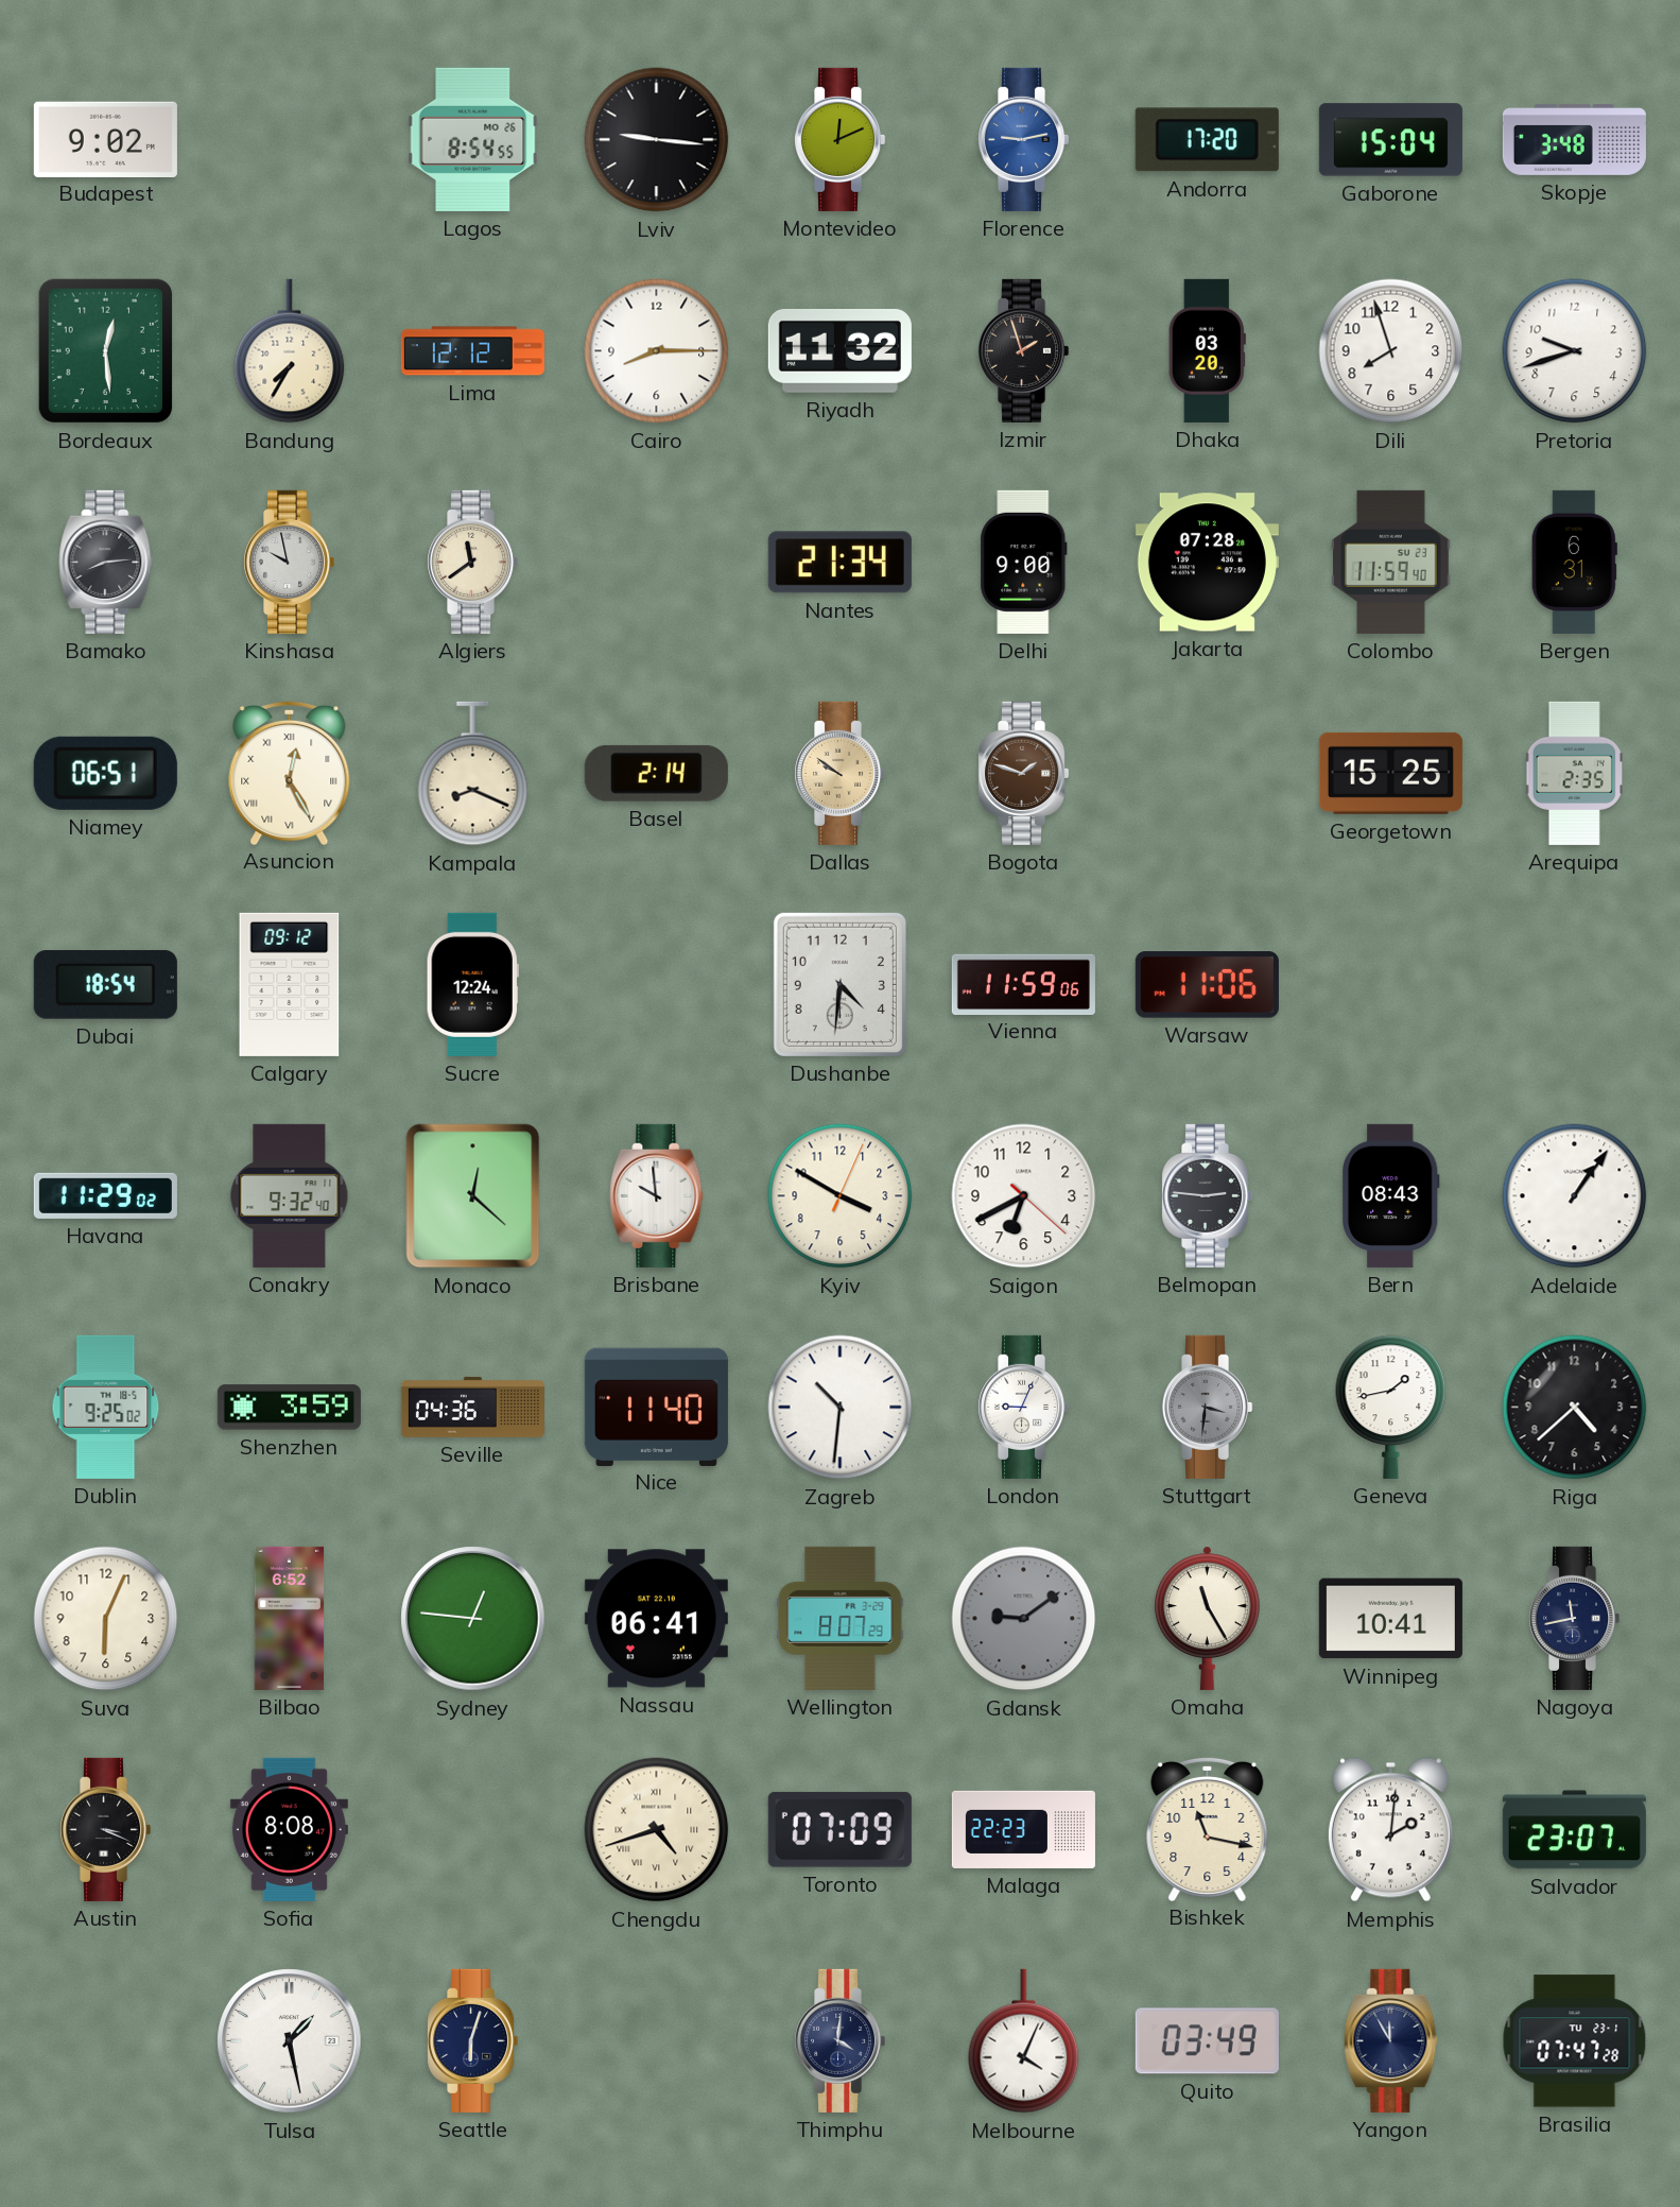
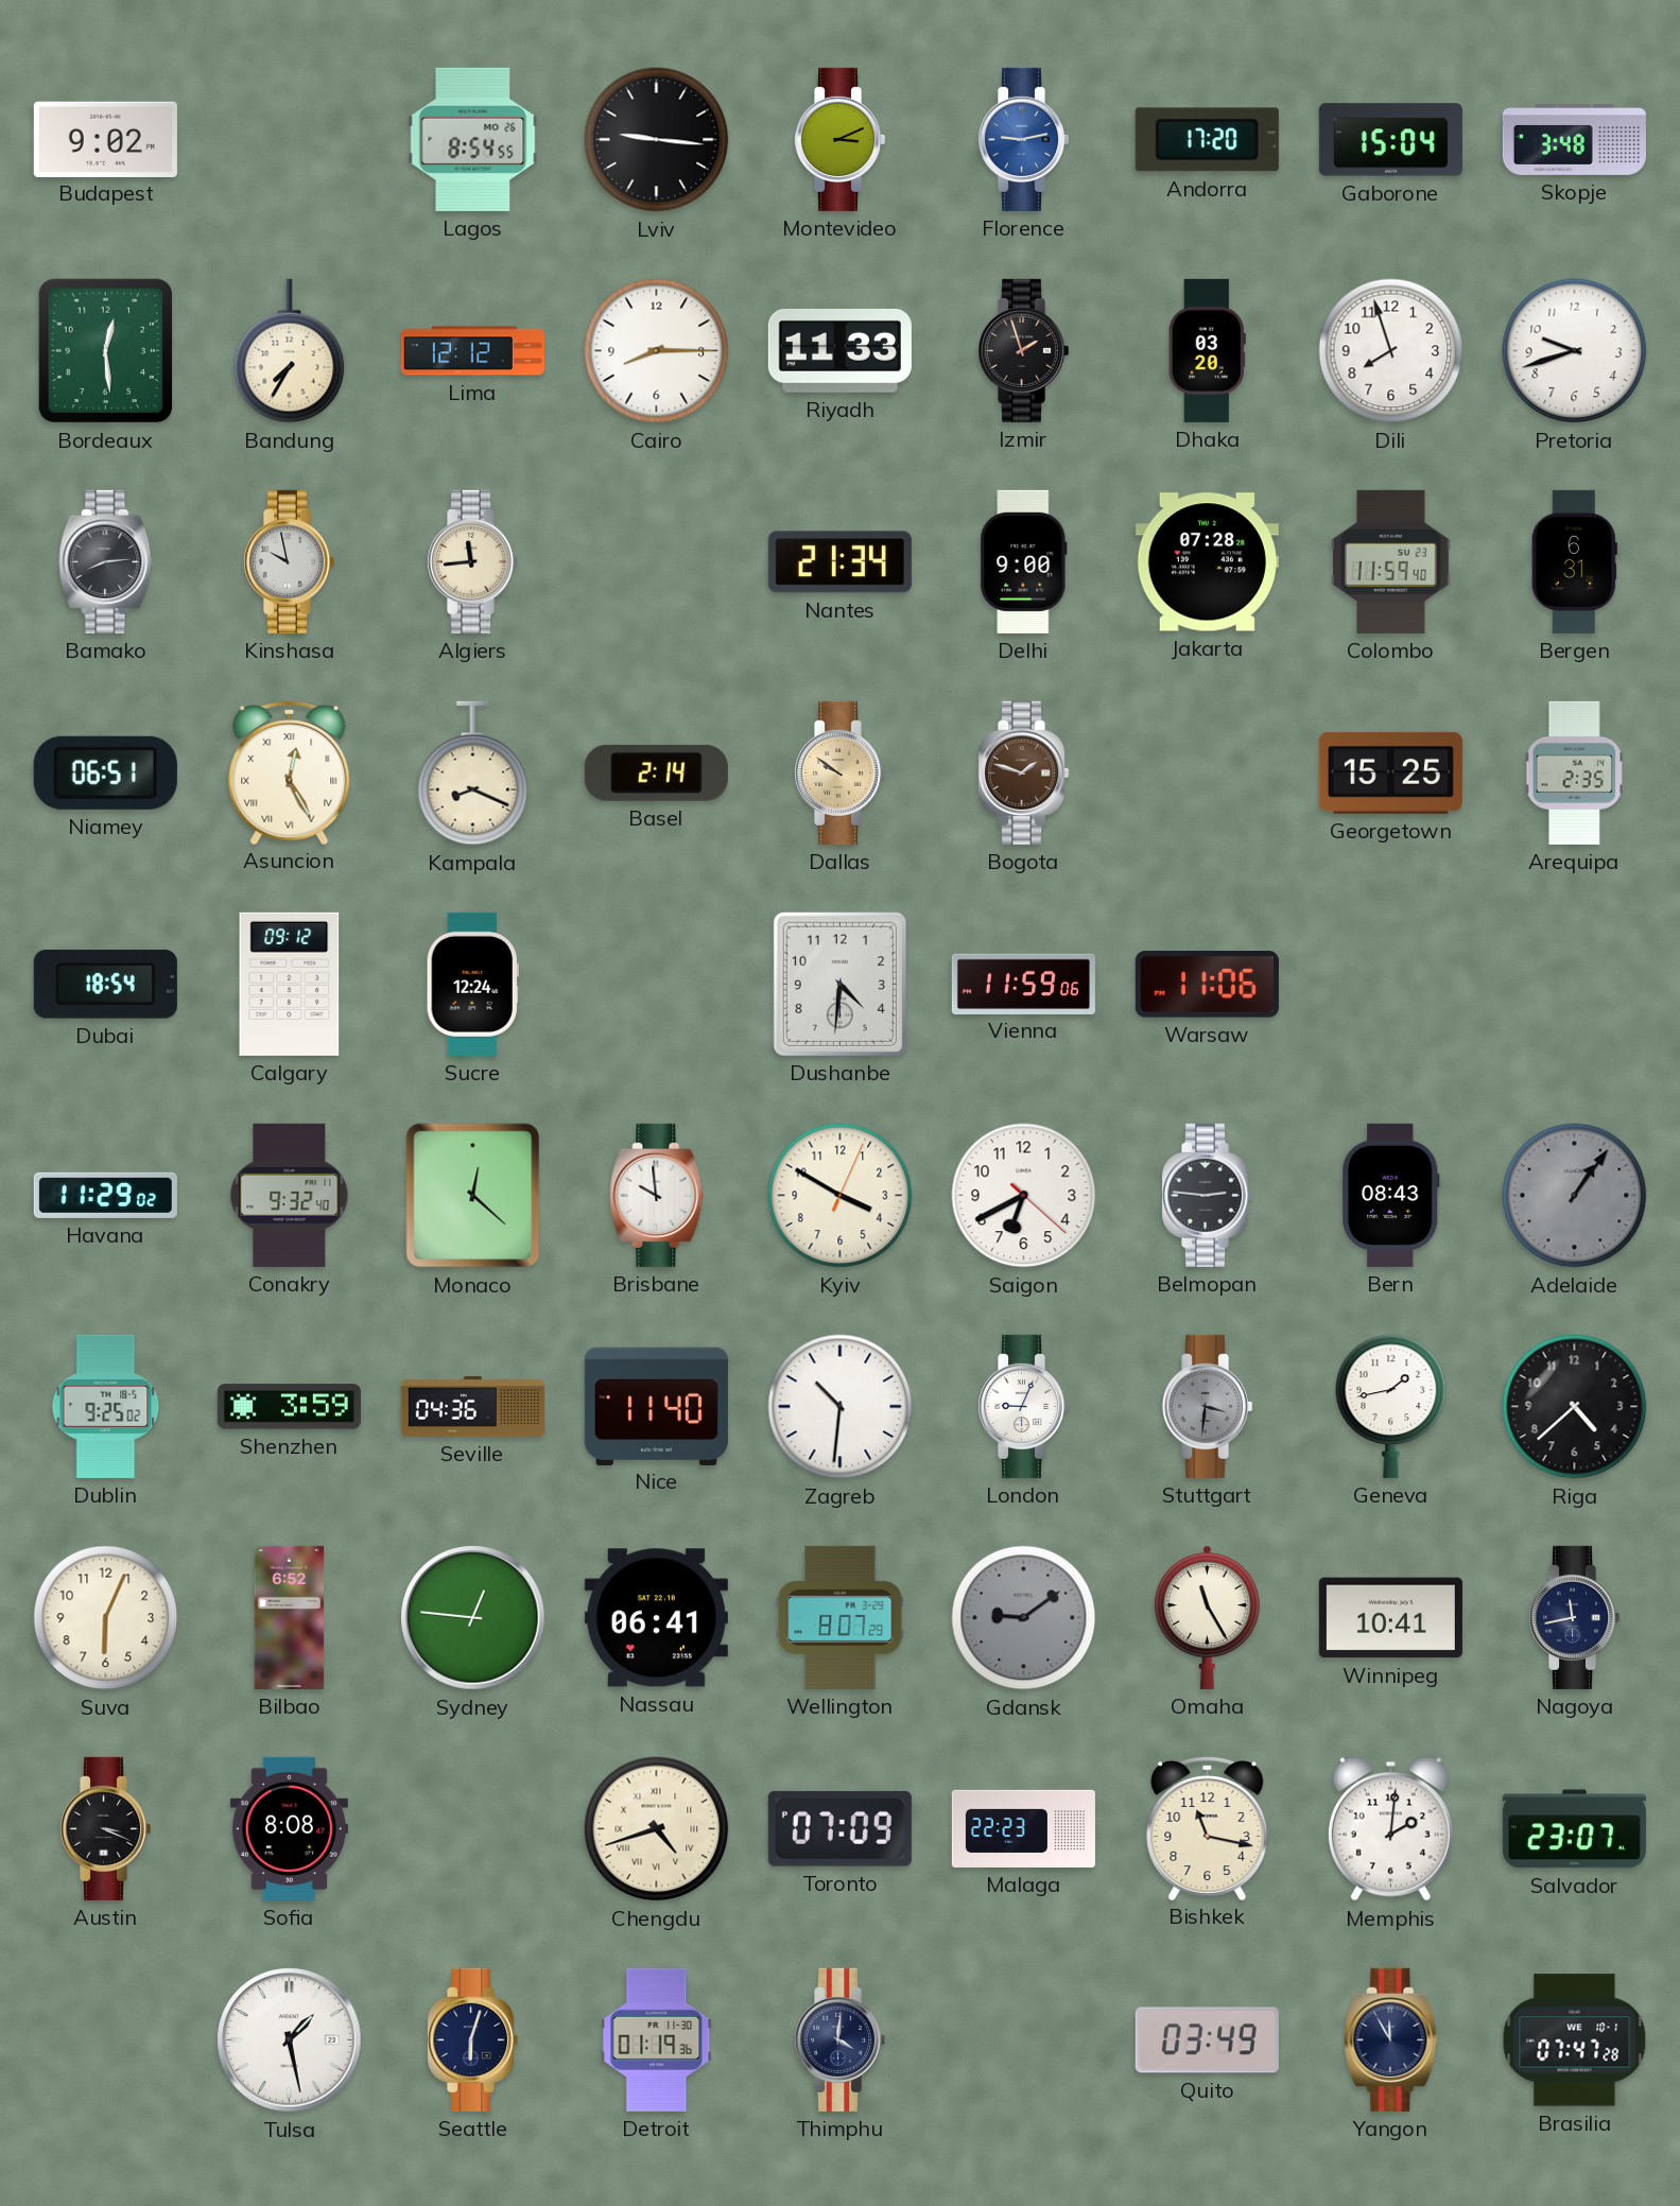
Montevideo: 12:11 -> 3:11
Riyadh: 11:32 -> 11:33
Algiers: 11:39 -> 11:44
Adelaide dial: white -> grey
Detroit: none -> 01:19
Melbourne: 4:04 -> none
Brasilia date: TU 23-1 -> WE 10-1
